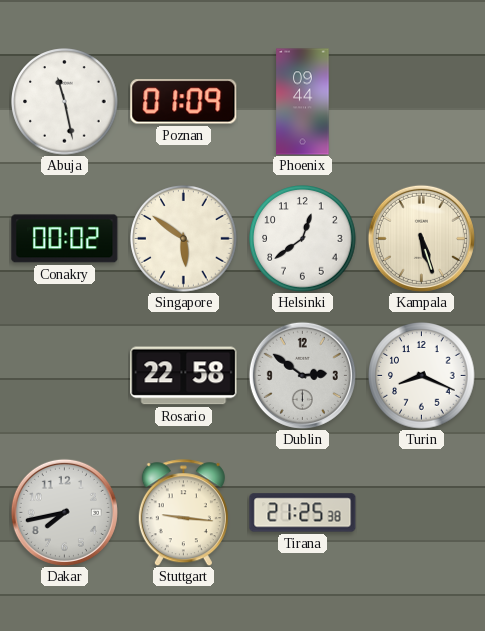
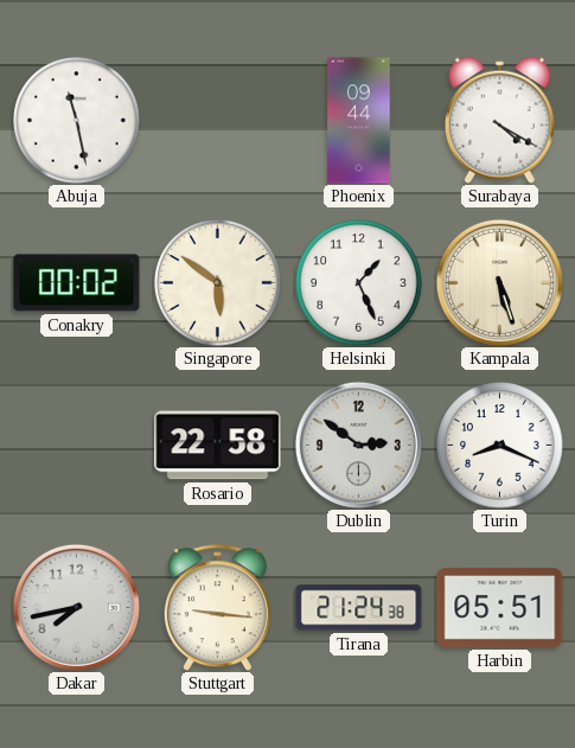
Poznan: 01:09 -> none
Surabaya: none -> 4:20
Helsinki: 12:39 -> 1:26
Tirana: 21:25 -> 21:24
Harbin: none -> 05:51
